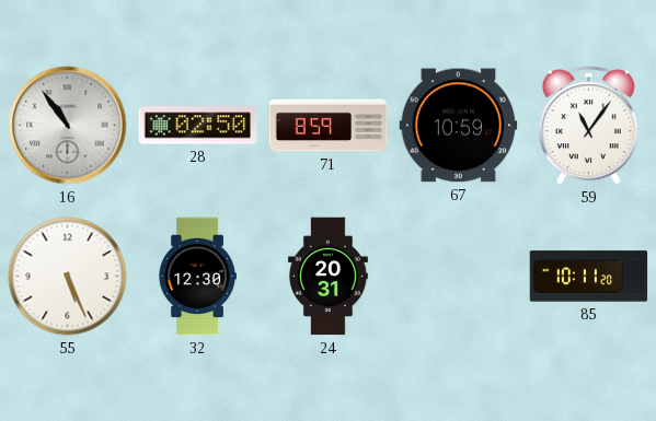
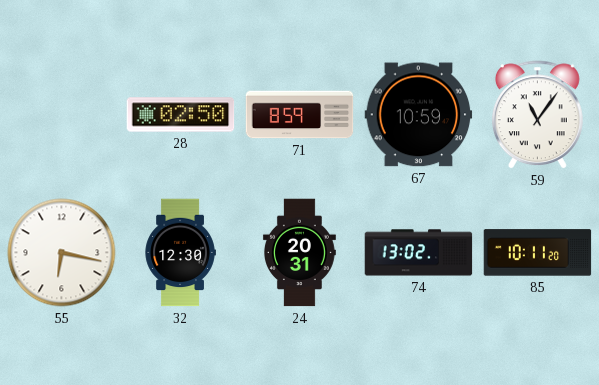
16: 10:54 -> none
55: 5:26 -> 6:17
74: none -> 13:02
